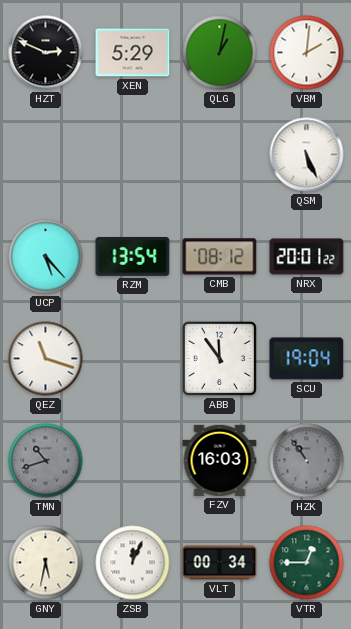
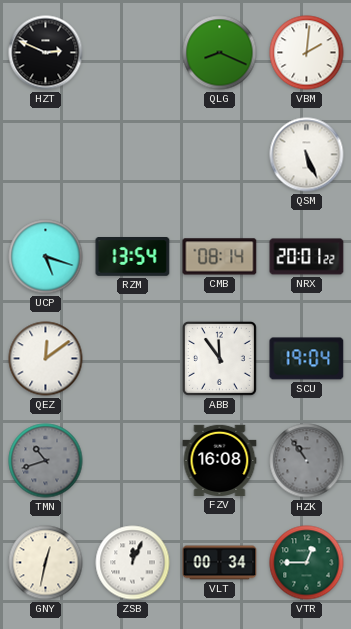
XEN: 5:29 -> none
QLG: 1:02 -> 8:19
UCP: 5:23 -> 5:18
CMB: 08:12 -> 08:14
QEZ: 11:18 -> 12:09
FZV: 16:03 -> 16:08
GNY: 5:32 -> 12:32
